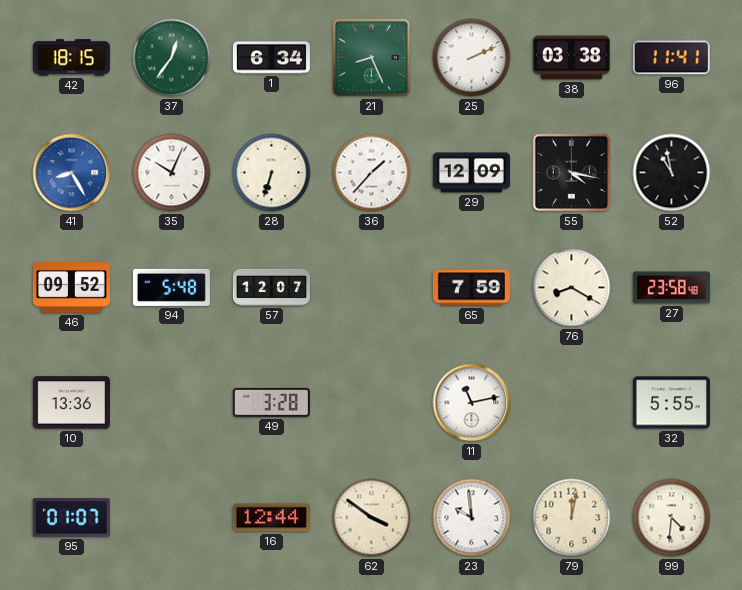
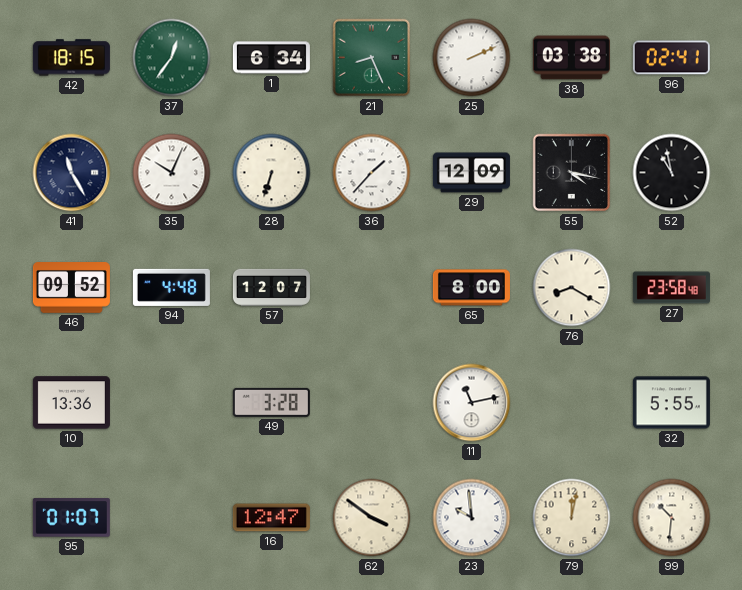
96: 11:41 -> 02:41
41: 8:25 -> 11:25
41 dial: blue -> navy
94: 5:48 -> 4:48
65: 7:59 -> 8:00
16: 12:44 -> 12:47
99: 4:31 -> 10:31
